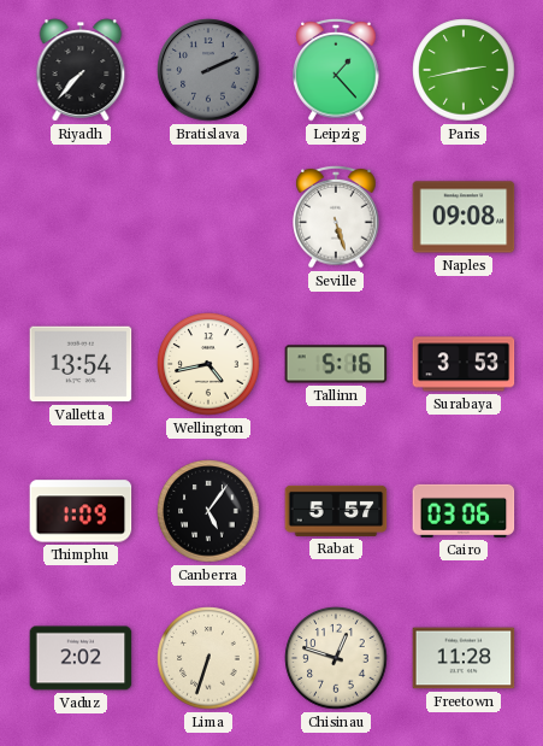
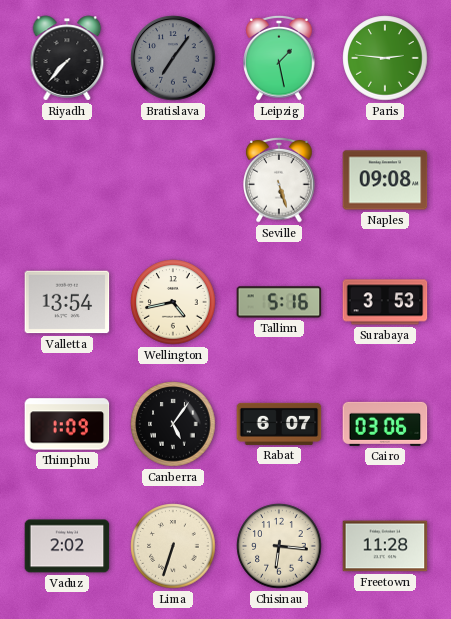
Bratislava: 2:11 -> 7:06
Leipzig: 1:23 -> 1:28
Paris: 2:43 -> 2:46
Rabat: 5:57 -> 6:07
Chisinau: 12:48 -> 6:16
